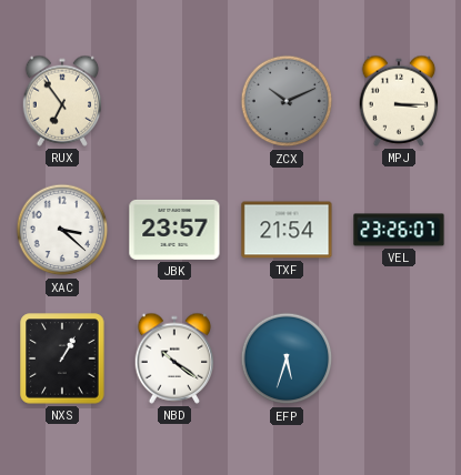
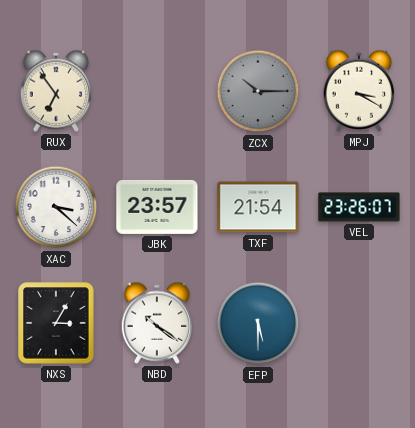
ZCX: 10:11 -> 10:15
MPJ: 3:15 -> 3:20
NXS: 1:05 -> 3:05
EFP: 5:33 -> 5:30
